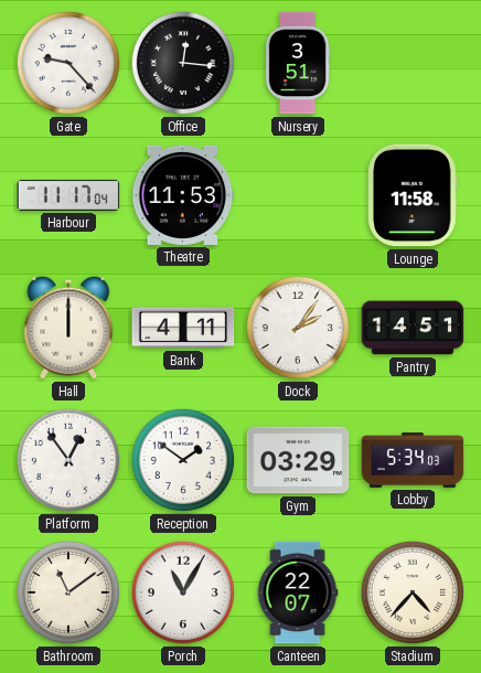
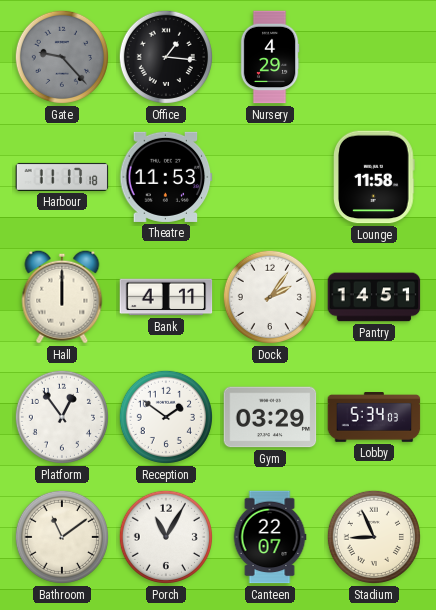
Gate dial: white -> grey
Office: 12:16 -> 1:16
Nursery: 3:51 -> 4:29
Harbour: 11:17:04 -> 11:17:18
Stadium: 4:37 -> 8:56
